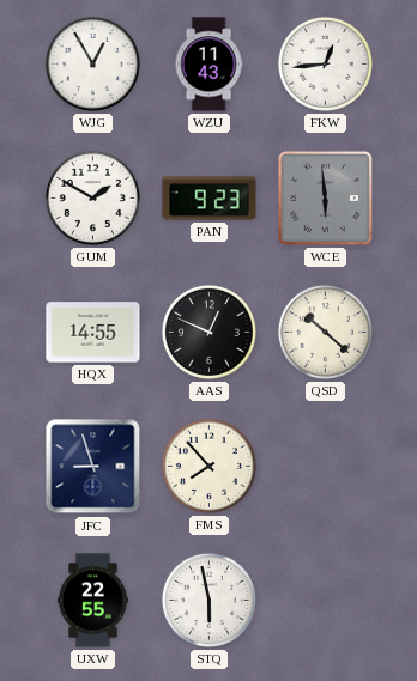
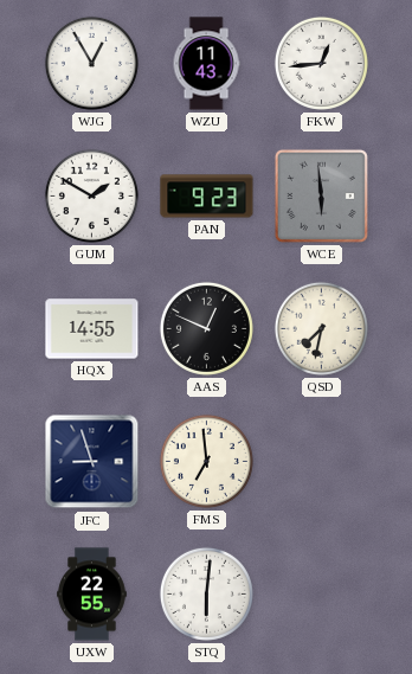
QSD: 10:22 -> 7:32
FMS: 7:53 -> 6:59
STQ: 5:58 -> 6:01
